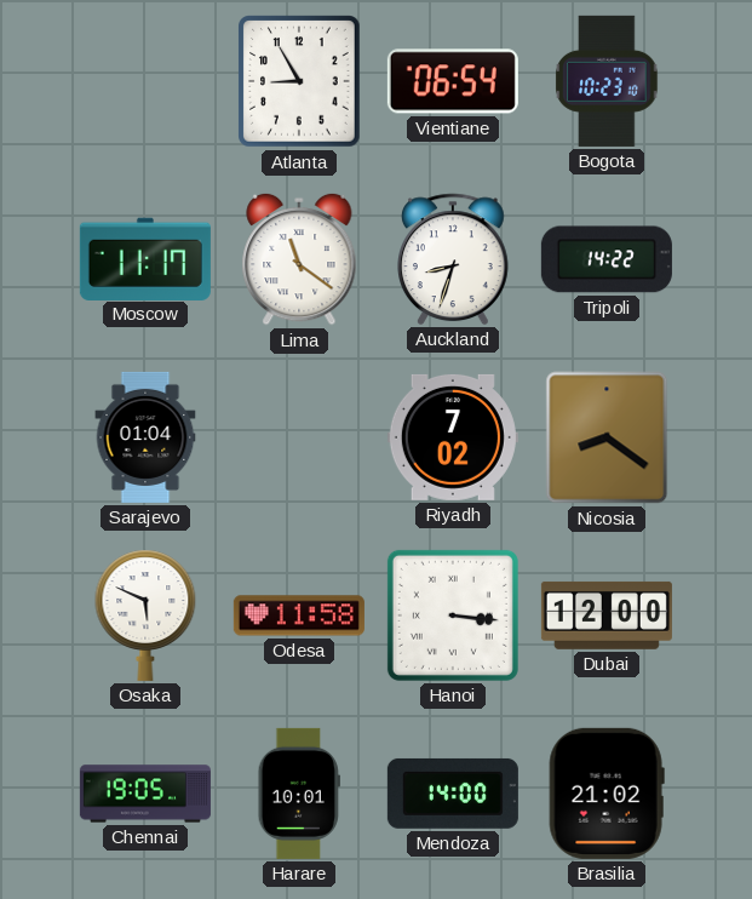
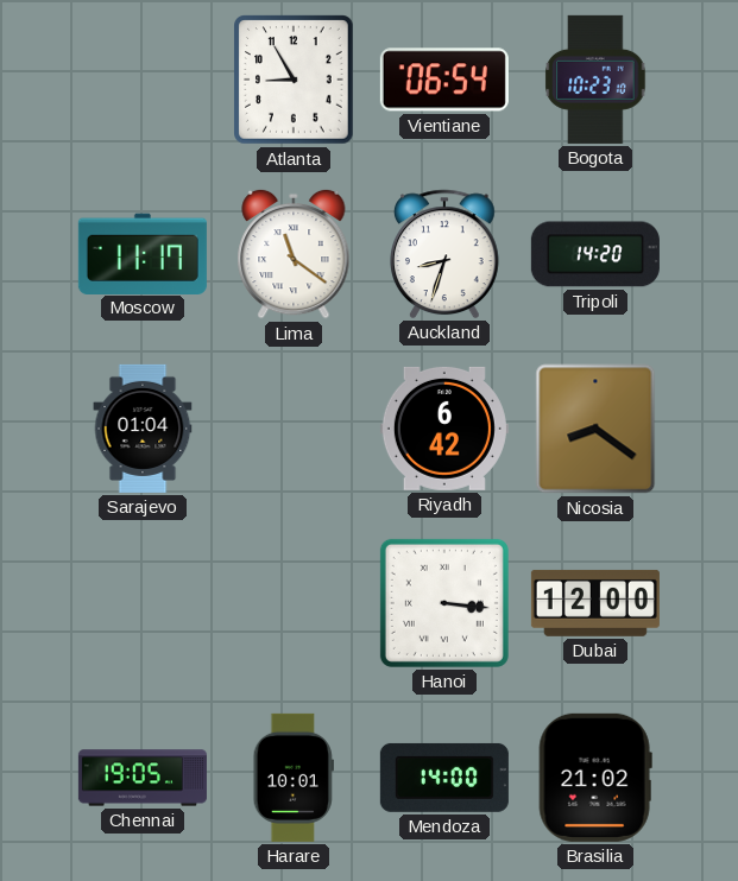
Tripoli: 14:22 -> 14:20
Riyadh: 7:02 -> 6:42
Osaka: 5:49 -> none
Odesa: 11:58 -> none
